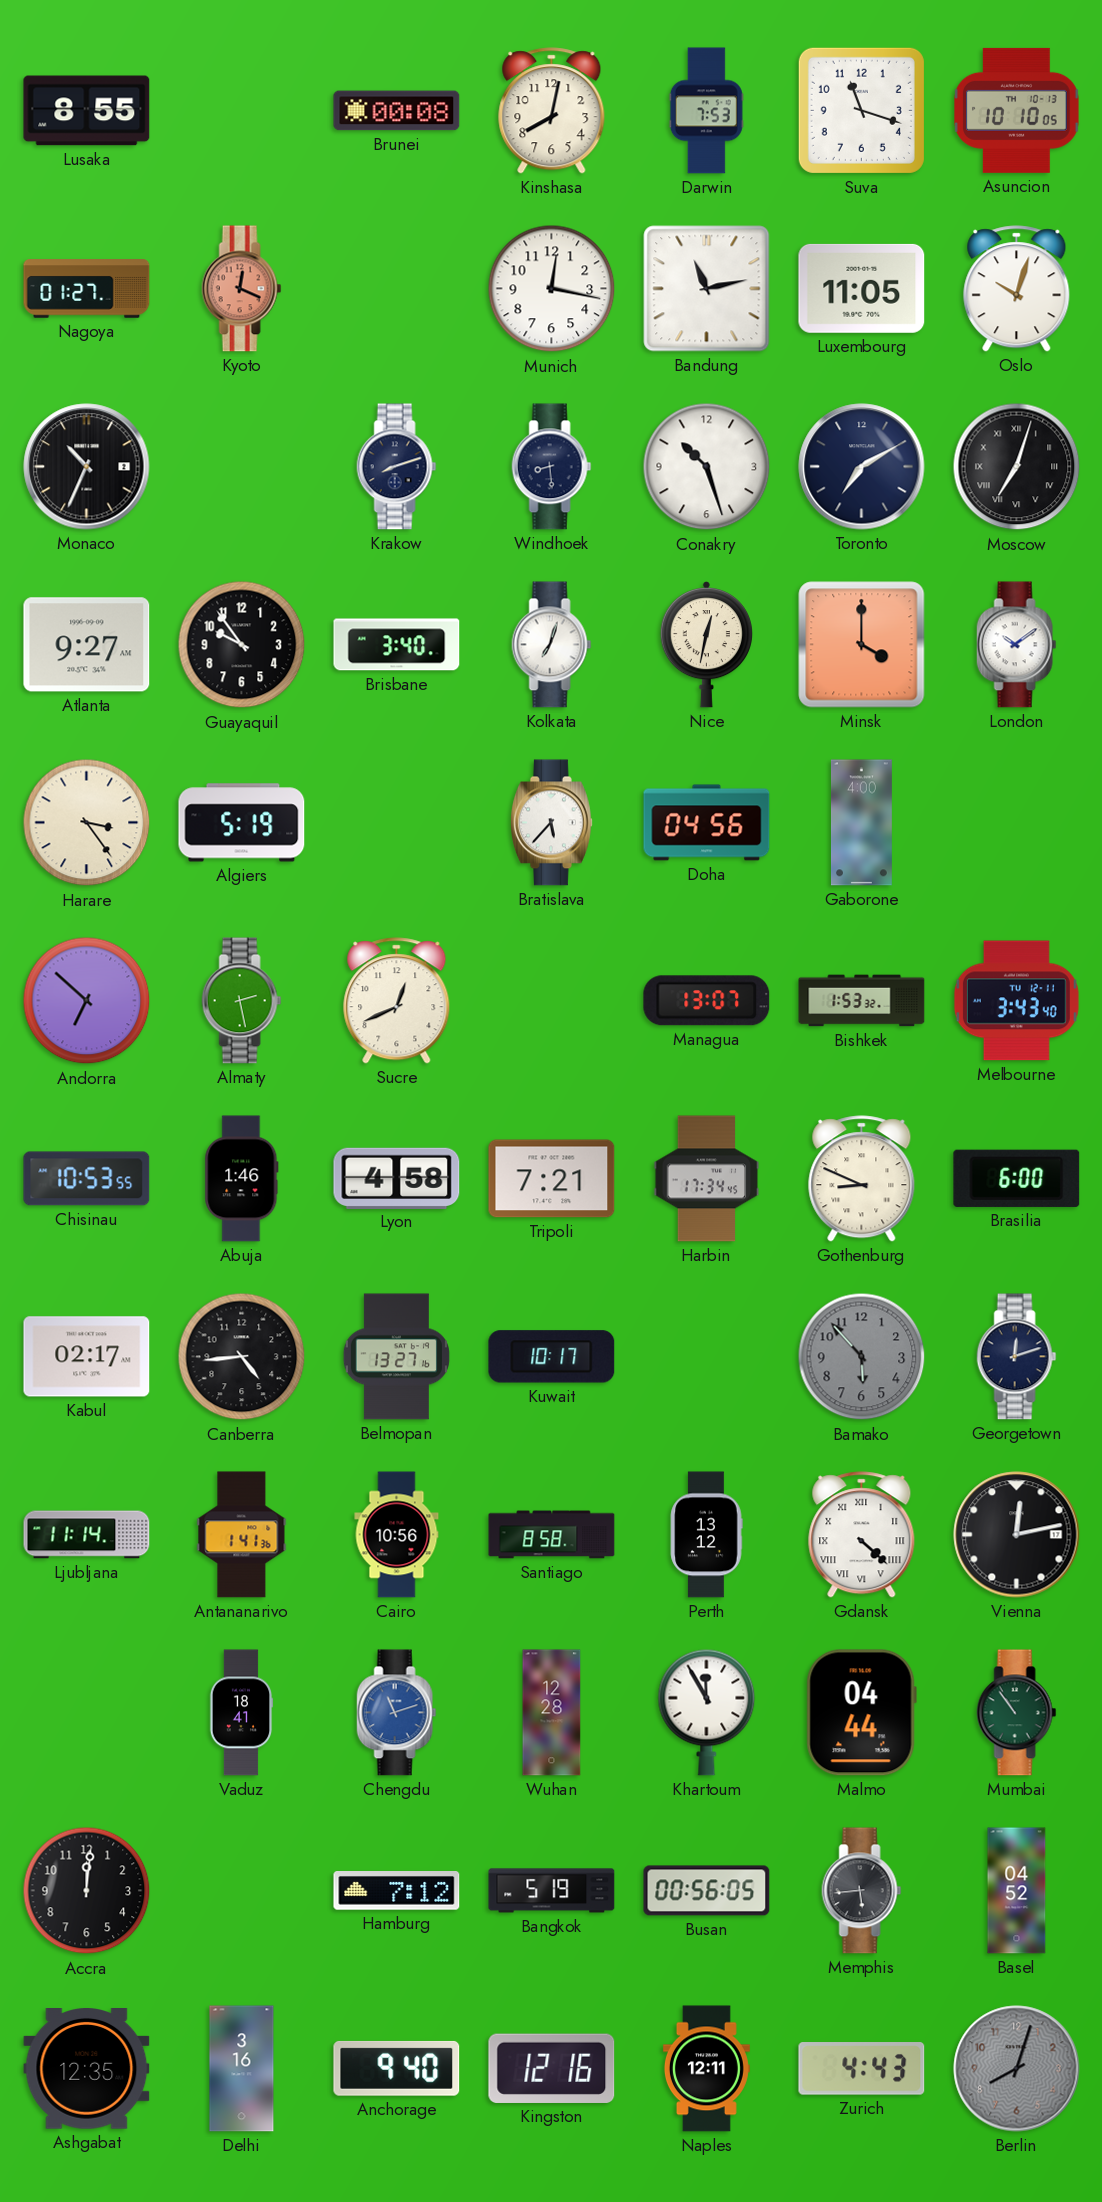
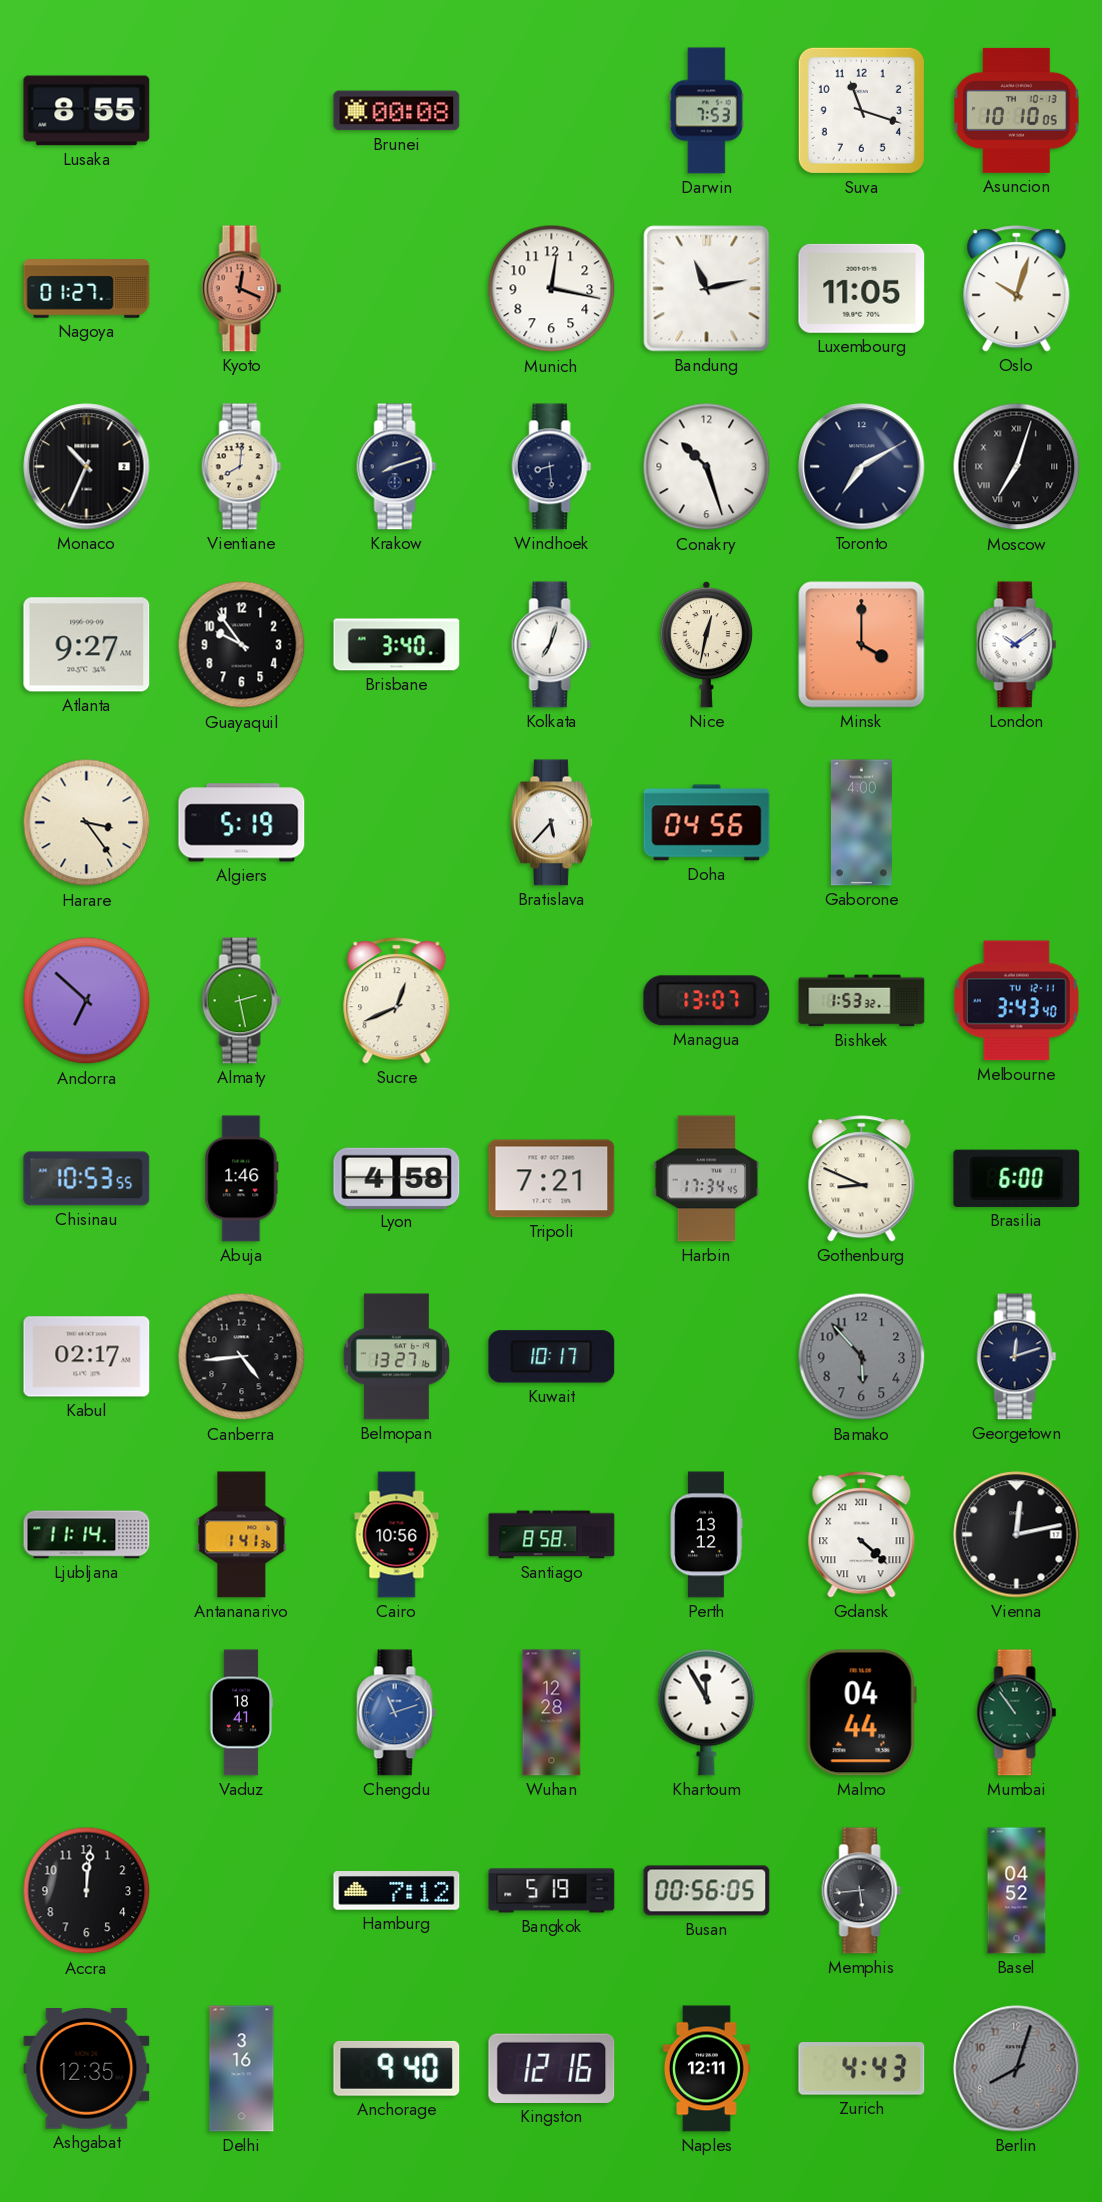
Kinshasa: 8:02 -> none
Vientiane: none -> 8:01
